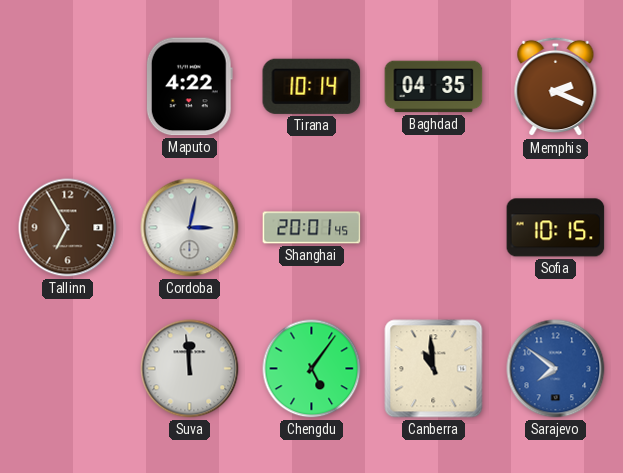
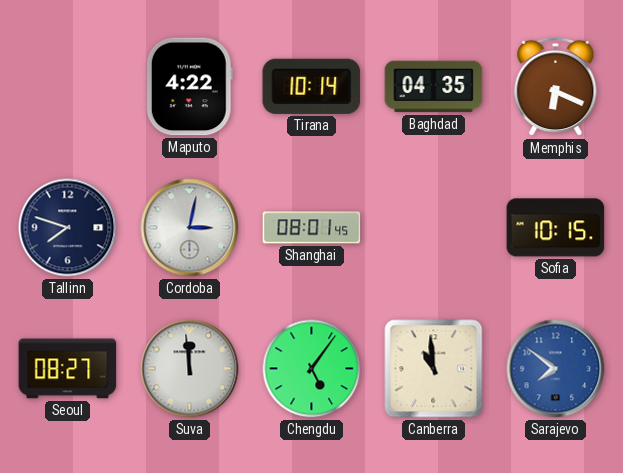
Memphis: 2:19 -> 6:19
Tallinn: 6:55 -> 7:48
Tallinn dial: brown -> navy
Shanghai: 20:01 -> 08:01
Seoul: none -> 08:27
